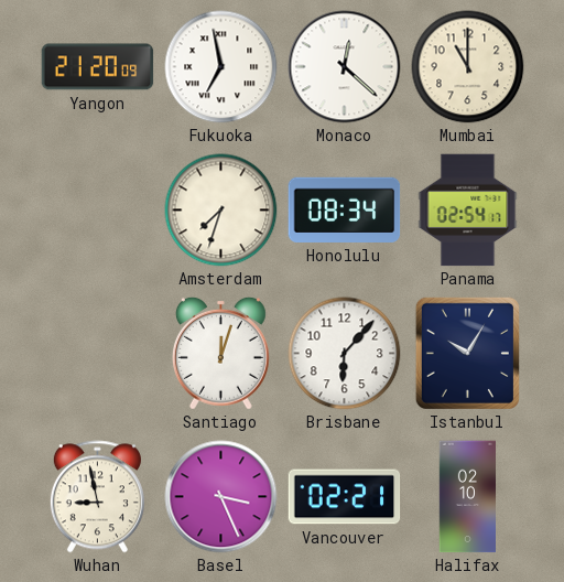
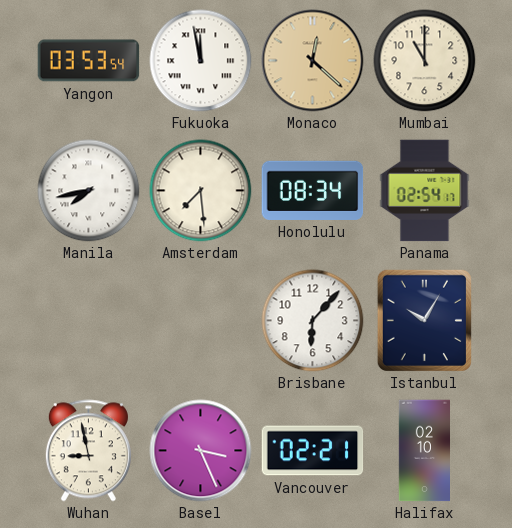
Yangon: 21:20 -> 03:53
Fukuoka: 6:58 -> 11:58
Monaco dial: white -> champagne
Manila: none -> 7:43
Amsterdam: 7:33 -> 7:29
Santiago: 12:03 -> none
